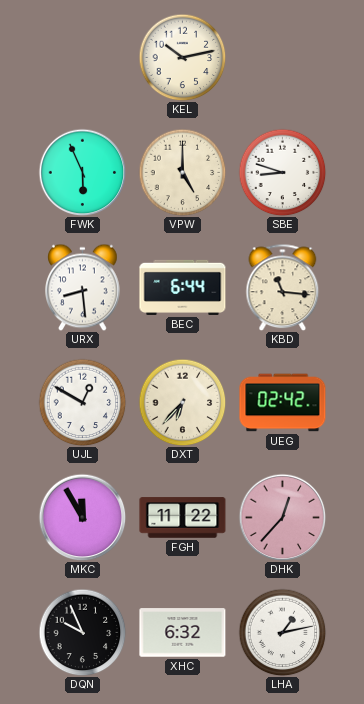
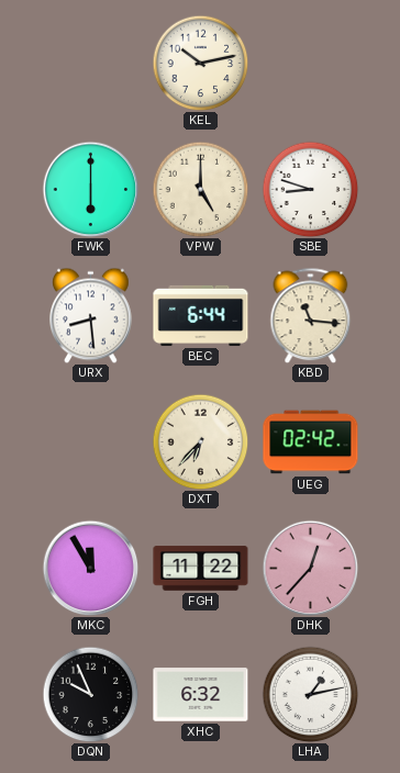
FWK: 5:56 -> 6:00
UJL: 12:50 -> none
